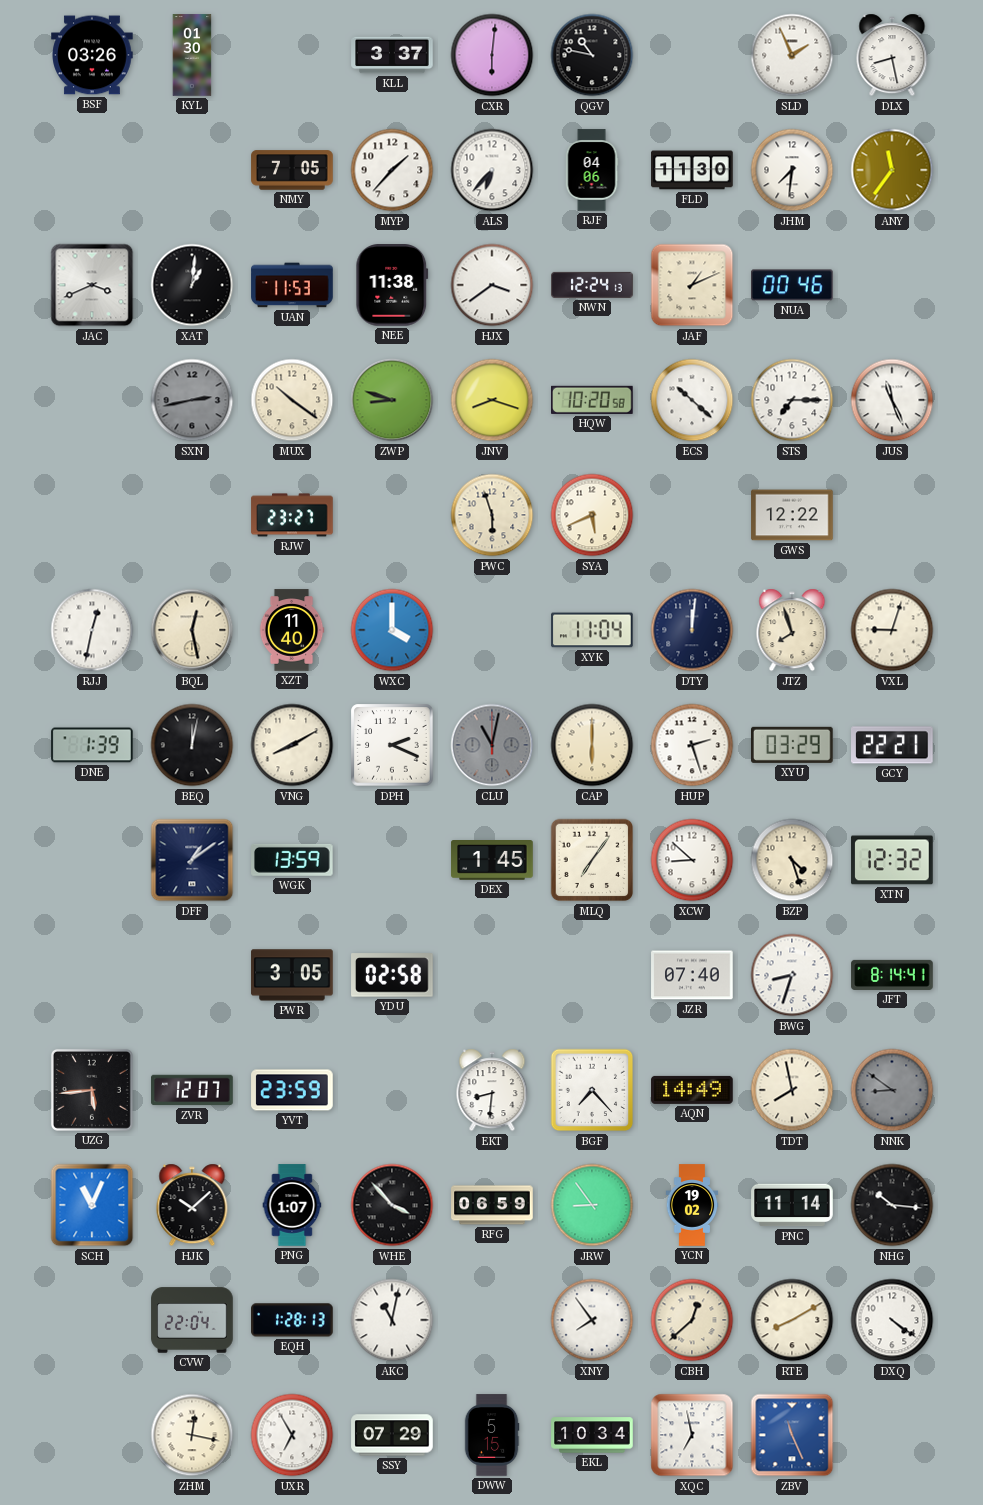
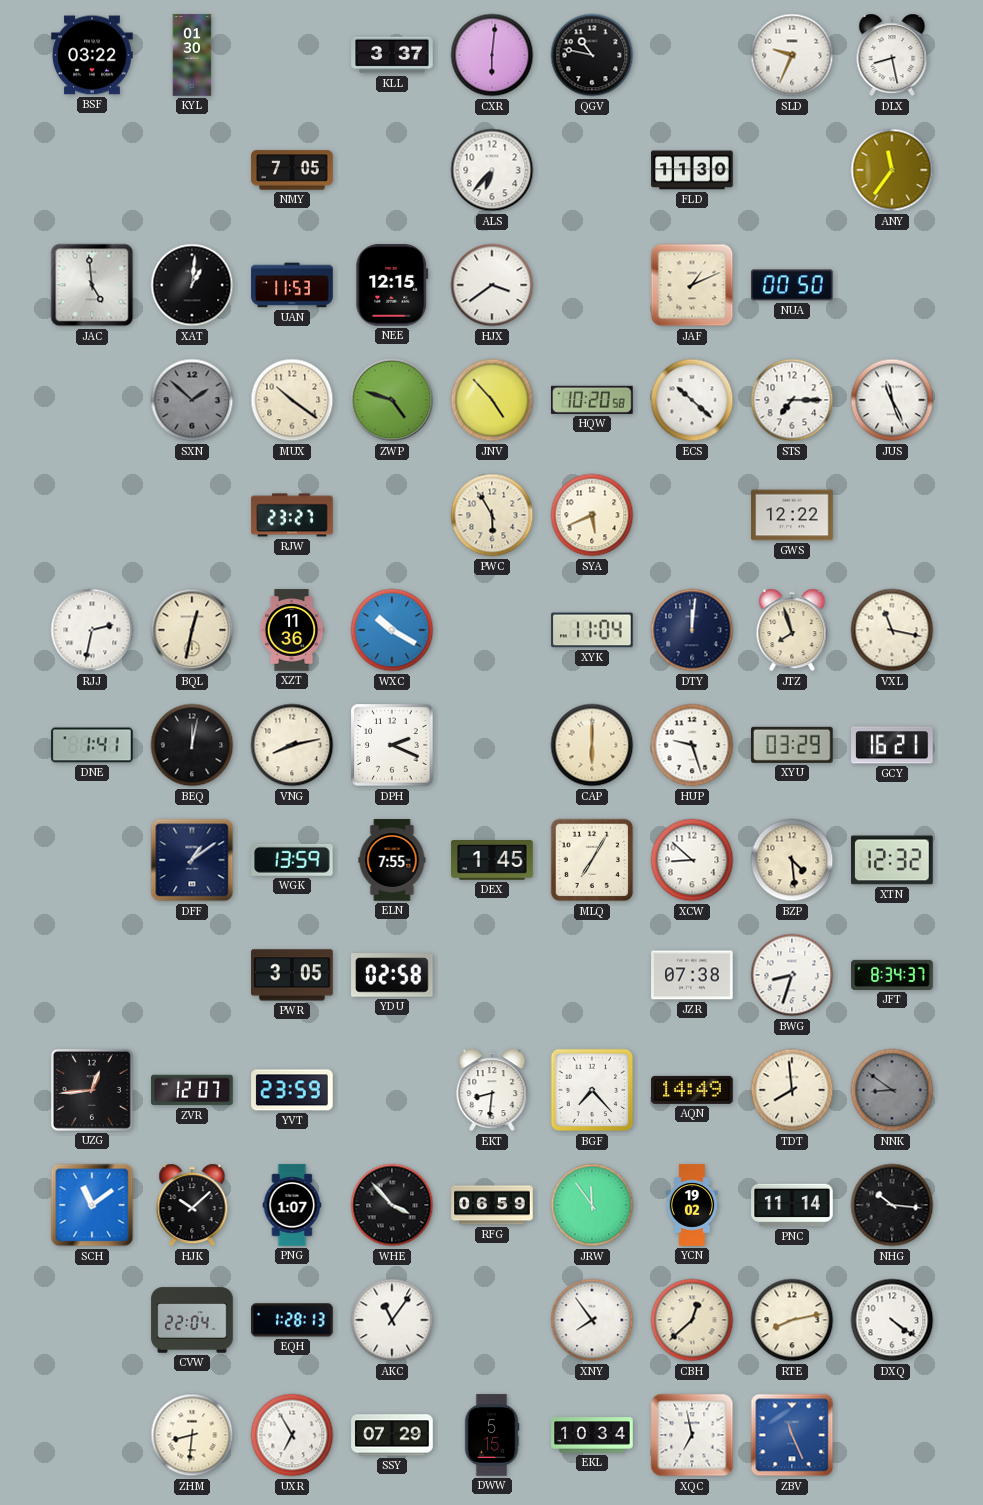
BSF: 03:26 -> 03:22
SLD: 1:56 -> 9:34
MYP: 1:37 -> none
RJF: 04:06 -> none
JHM: 7:31 -> none
JAC: 3:41 -> 4:59
NEE: 11:38 -> 12:15
NWN: 12:24 -> none
NUA: 00:46 -> 00:50
SXN: 2:43 -> 1:52
ZWP: 8:48 -> 4:48
JNV: 8:18 -> 4:53
PWC: 5:57 -> 5:55
RJJ: 12:32 -> 2:32
BQL: 12:28 -> 12:32
XZT: 11:40 -> 11:36
WXC: 4:00 -> 10:20
VXL: 9:03 -> 11:17
DNE: 1:39 -> 1:41
VNG: 8:10 -> 8:13
CLU: 11:02 -> none
HUP: 2:27 -> 9:27
GCY: 22:21 -> 16:21
ELN: none -> 7:55
MLQ: 7:06 -> 7:05
BZP: 4:27 -> 4:29
JZR: 07:40 -> 07:38
JFT: 8:14 -> 8:34
UZG: 5:44 -> 12:44
TDT: 7:58 -> 7:59
SCH: 11:04 -> 11:09
JRW: 8:54 -> 11:54
AKC: 11:02 -> 11:06
RTE: 8:10 -> 8:13
ZHM: 12:17 -> 8:31
